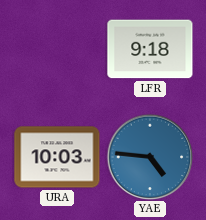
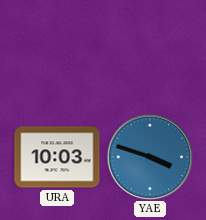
LFR: 9:18 -> none
YAE: 4:46 -> 3:48
